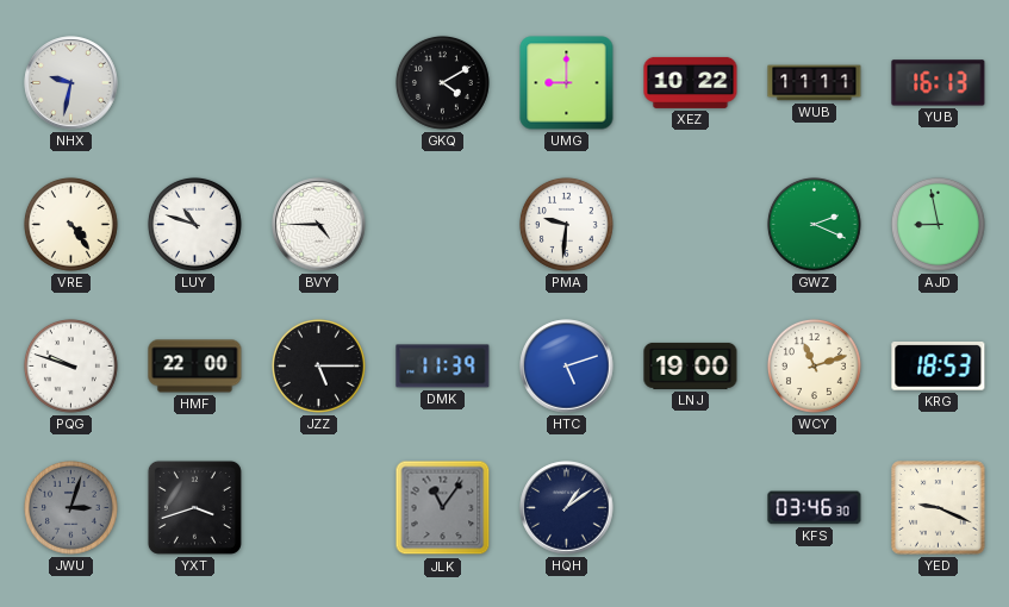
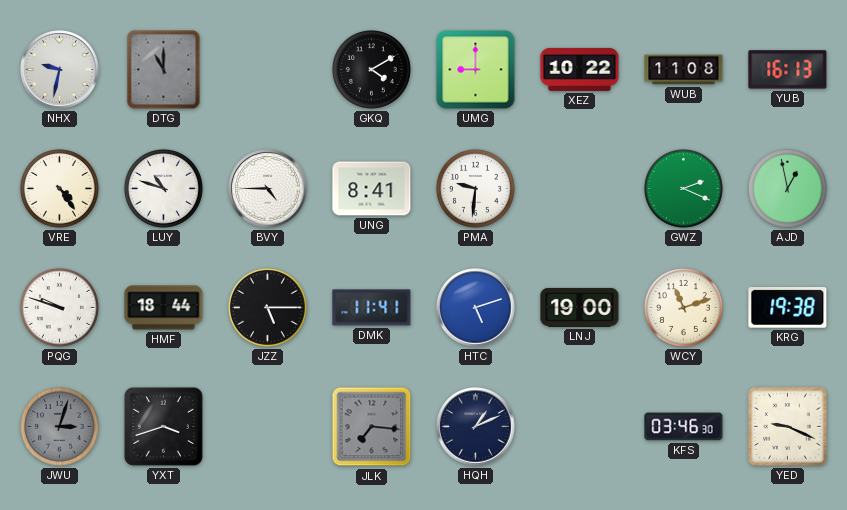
DTG: none -> 11:00
WUB: 11:11 -> 11:08
UNG: none -> 8:41
AJD: 8:58 -> 12:58
HMF: 22:00 -> 18:44
DMK: 11:39 -> 11:41
KRG: 18:53 -> 19:38
JLK: 11:06 -> 7:16
HQH: 1:09 -> 1:11
